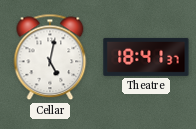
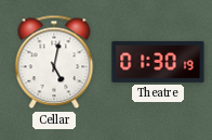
Theatre: 18:41 -> 01:30
